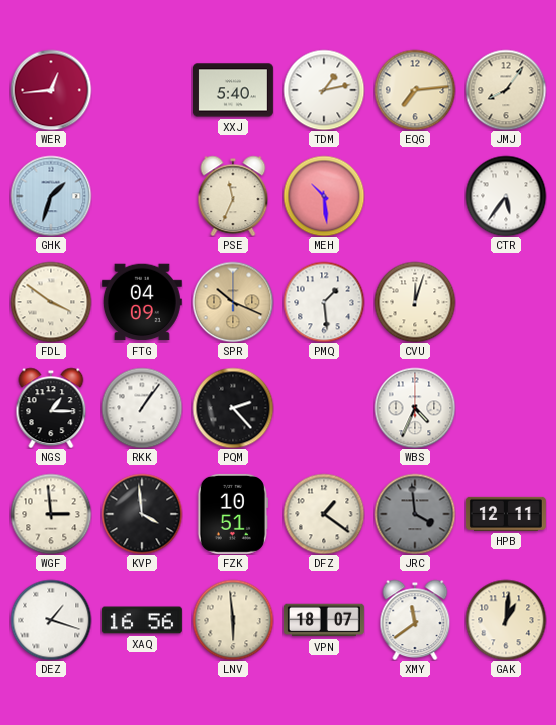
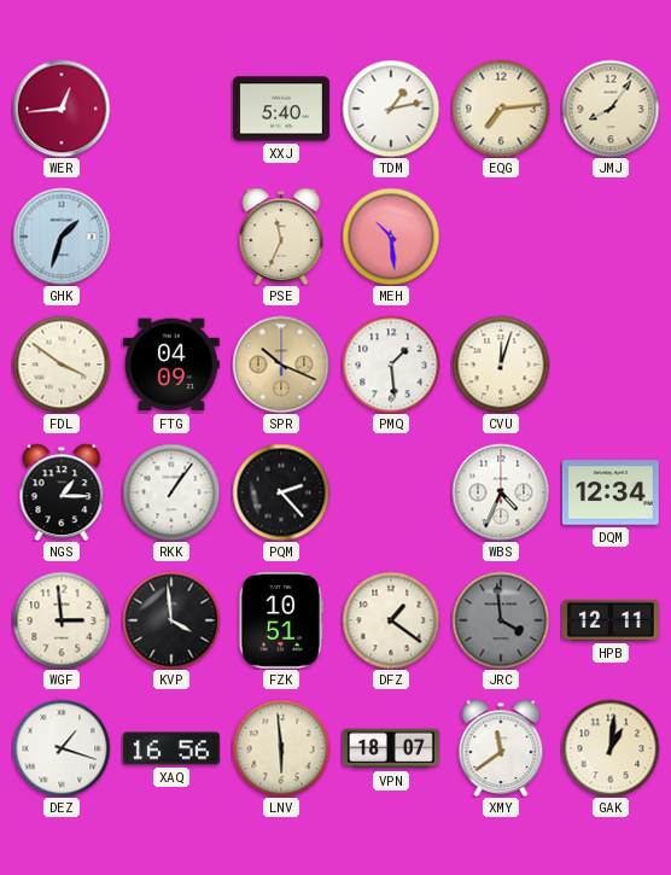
CTR: 5:36 -> none
DQM: none -> 12:34
